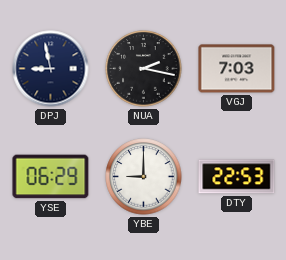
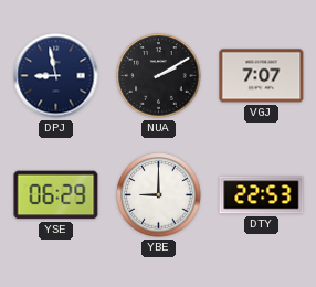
NUA: 2:17 -> 2:10
VGJ: 7:03 -> 7:07
